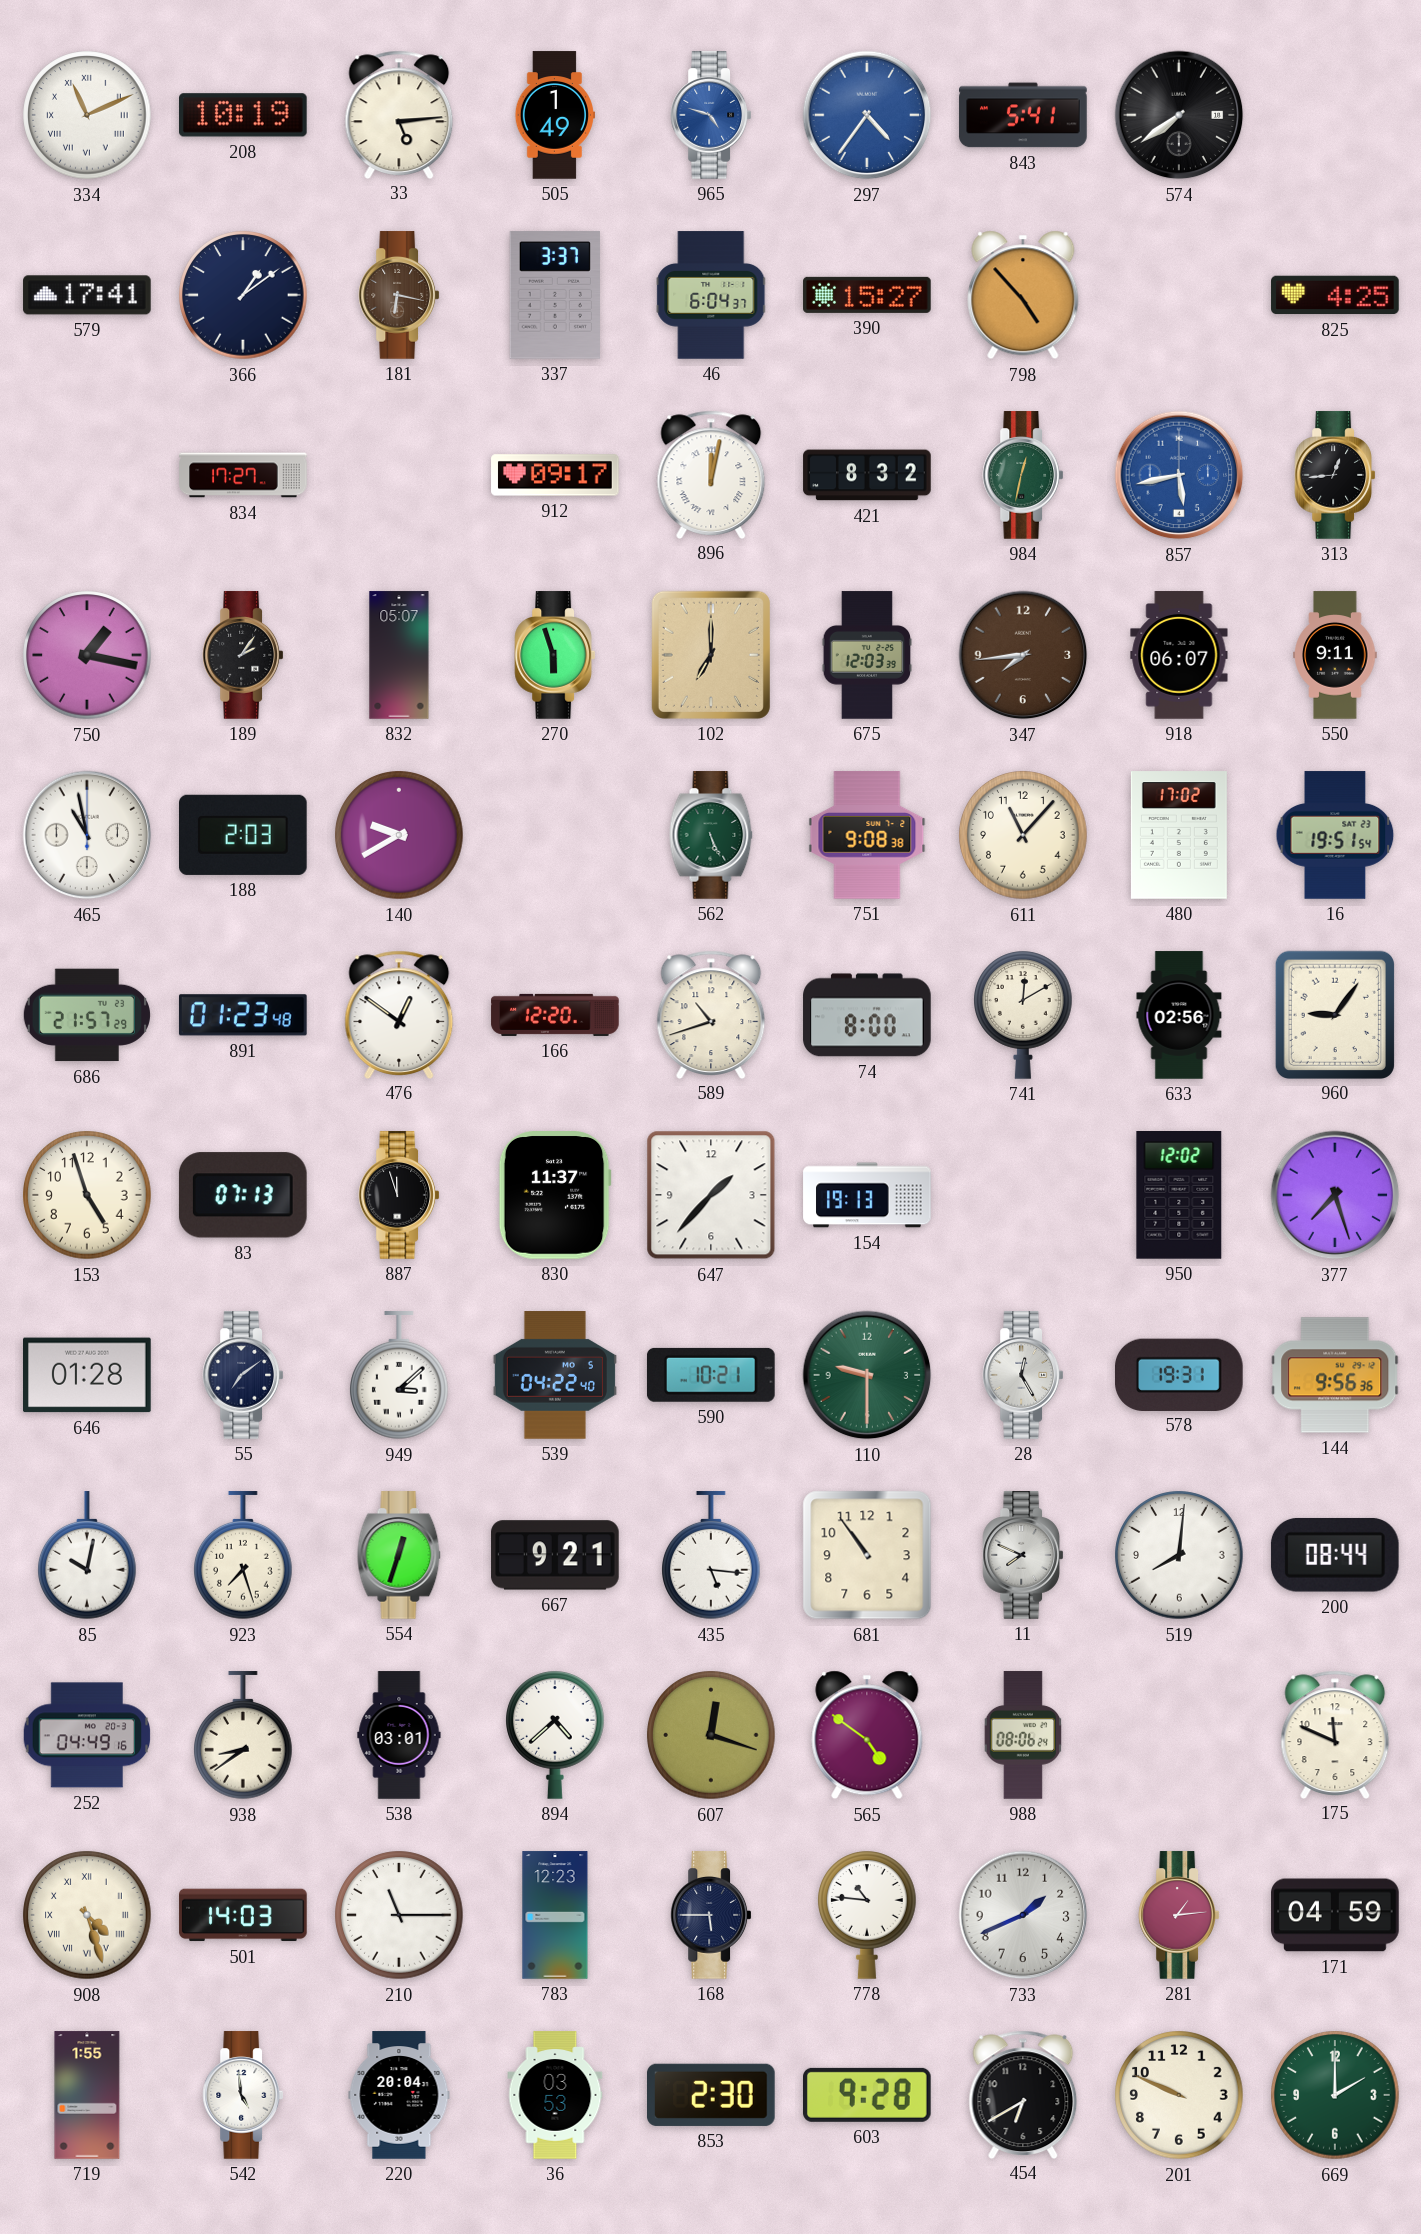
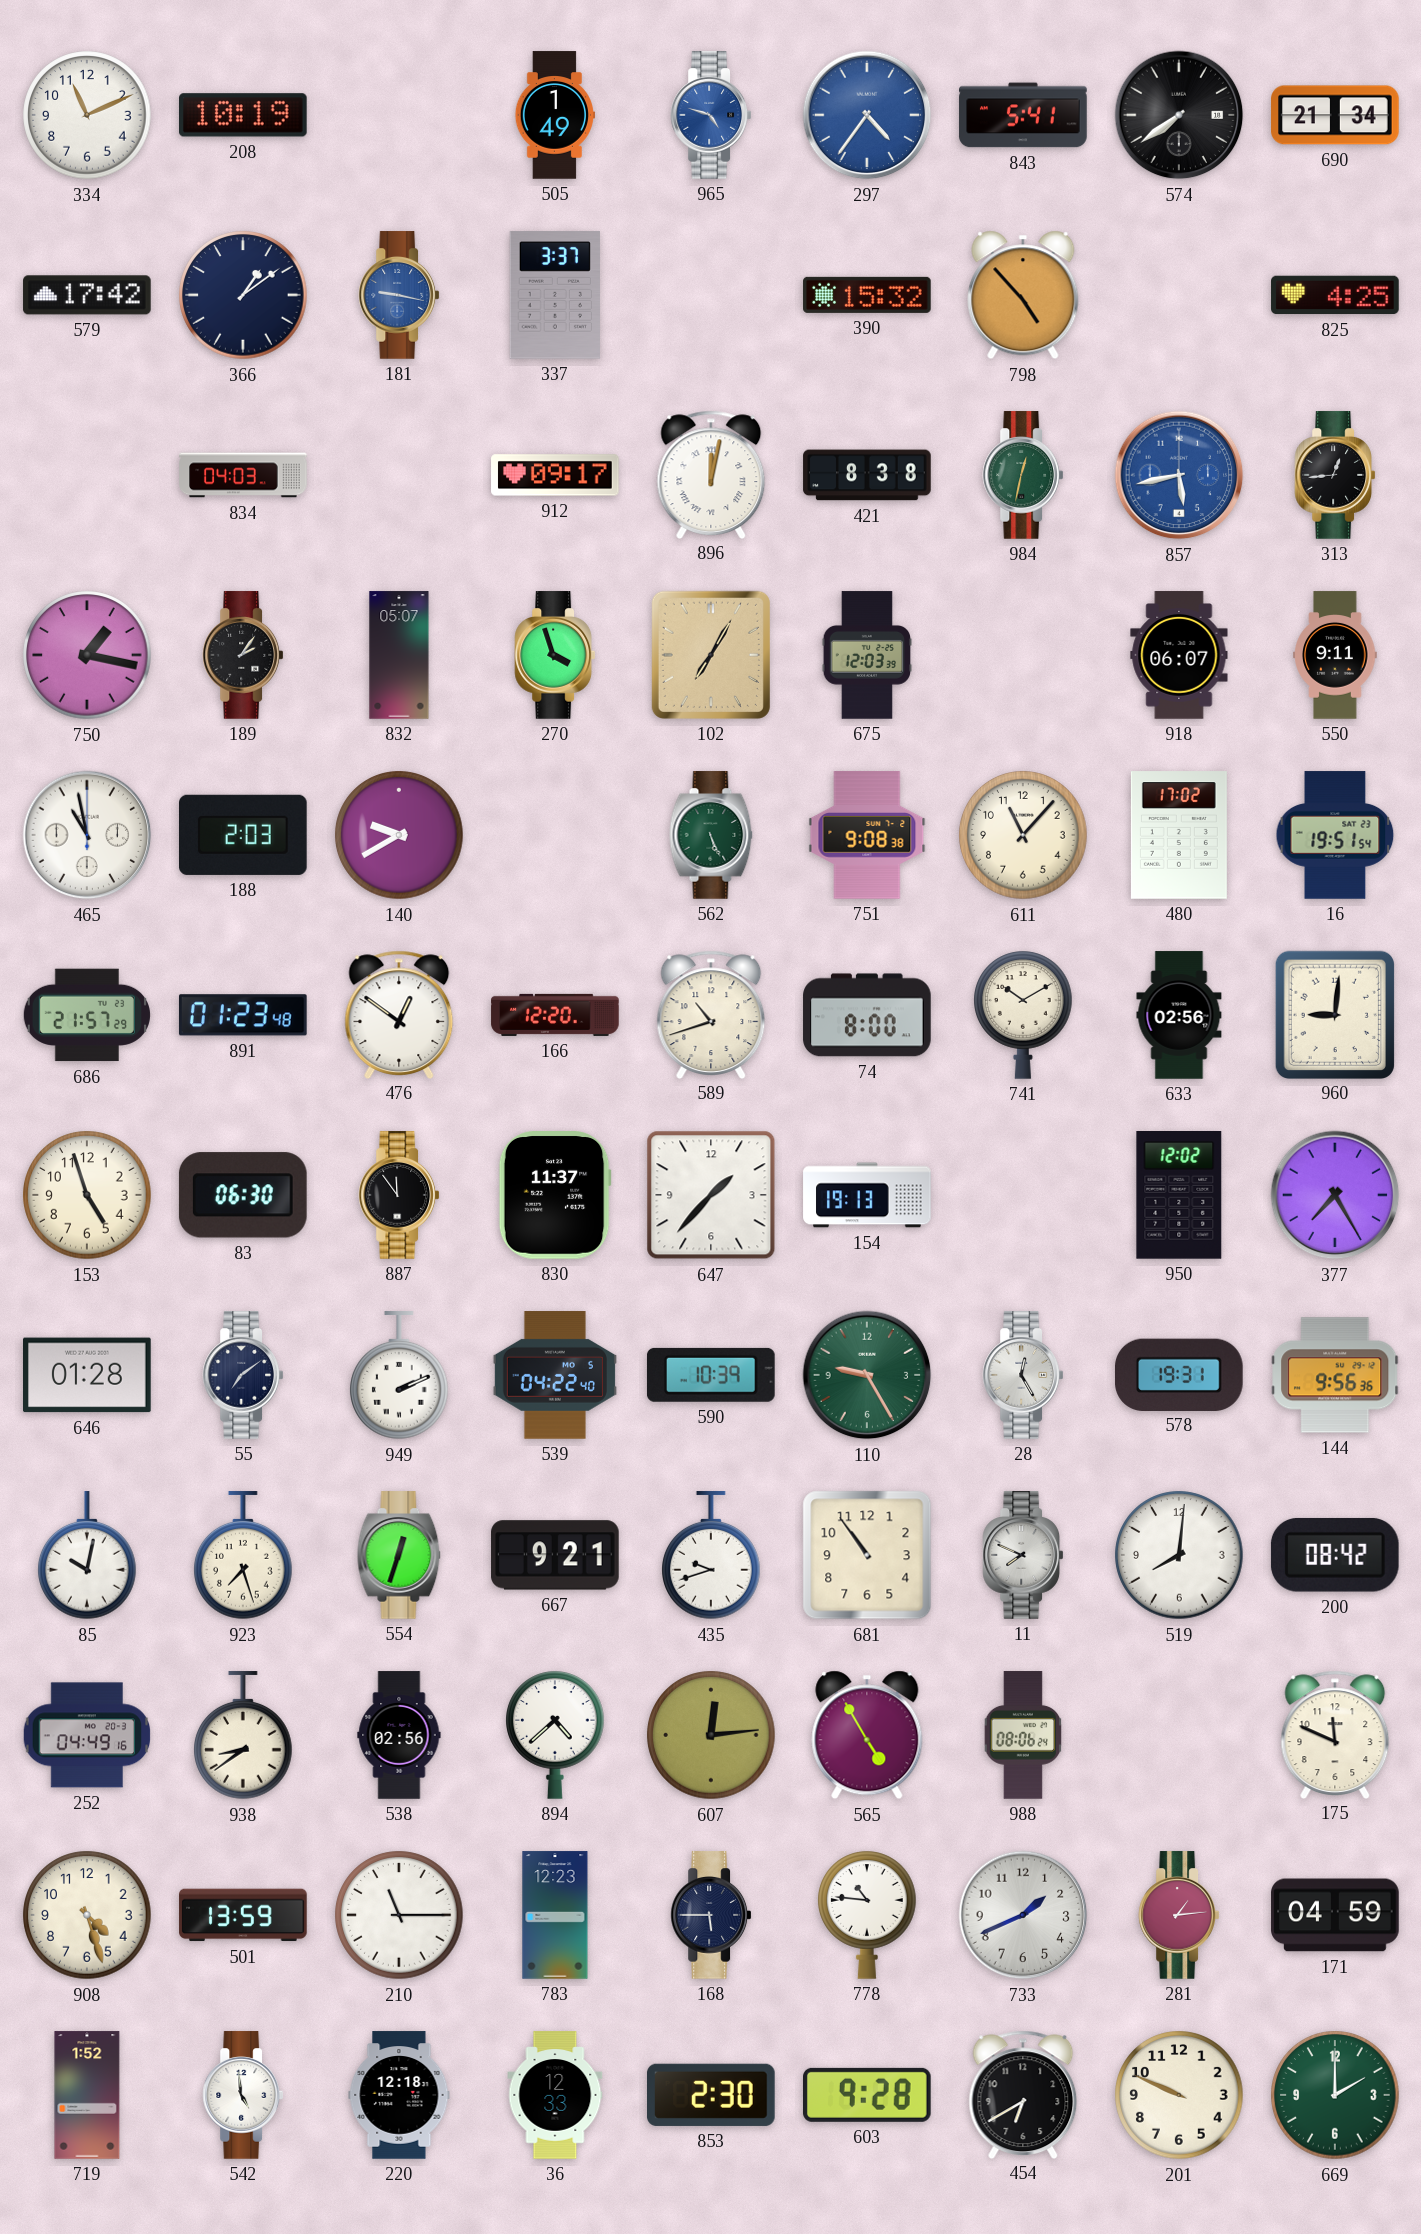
334 numerals: Roman -> Arabic
33: 5:14 -> none
690: none -> 21:34
579: 17:41 -> 17:42
181: 6:17 -> 9:17
181 dial: brown -> blue
46: 6:04 -> none
390: 15:27 -> 15:32
834: 17:27 -> 04:03
421: 8:32 -> 8:38
270: 5:57 -> 3:57
102: 7:00 -> 7:05
347: 7:44 -> none
741: 12:10 -> 10:10
960: 9:06 -> 9:01
83: 07:13 -> 06:30
887: 11:57 -> 11:54
377: 7:27 -> 7:25
949: 3:08 -> 2:11
590: 10:21 -> 10:39
110: 9:30 -> 9:25
435: 5:16 -> 9:42
200: 08:44 -> 08:42
538: 03:01 -> 02:56
607: 12:18 -> 12:14
565: 4:51 -> 4:55
908 numerals: Roman -> Arabic
501: 14:03 -> 13:59
719: 1:55 -> 1:52
220: 20:04 -> 12:18
36: 03:53 -> 12:33
